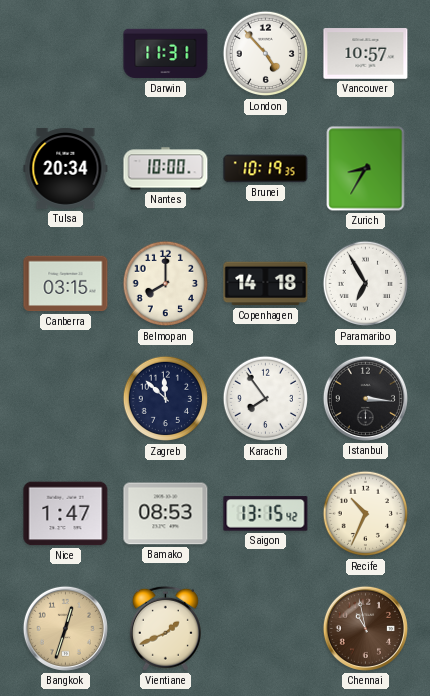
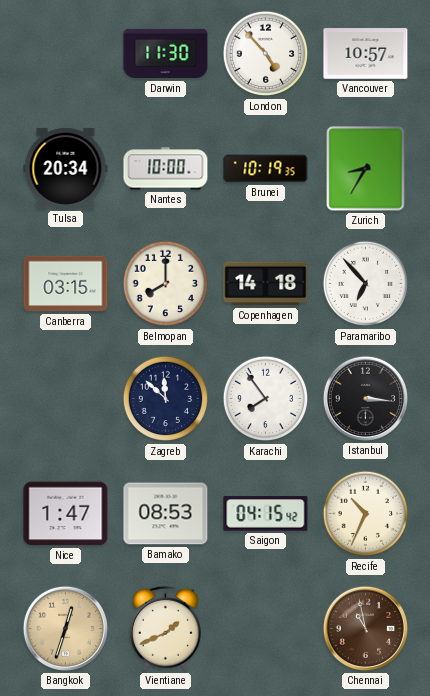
Darwin: 11:31 -> 11:30
Paramaribo: 6:55 -> 6:53
Saigon: 13:15 -> 04:15
